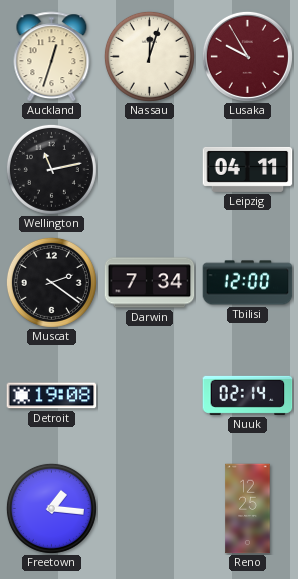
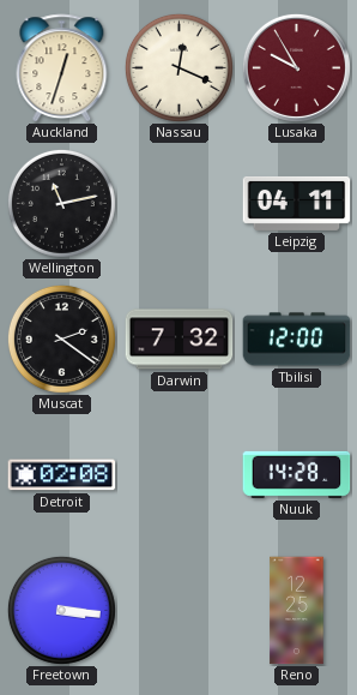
Nassau: 12:03 -> 12:19
Darwin: 7:34 -> 7:32
Detroit: 19:08 -> 02:08
Nuuk: 02:14 -> 14:28
Freetown: 1:16 -> 3:16
